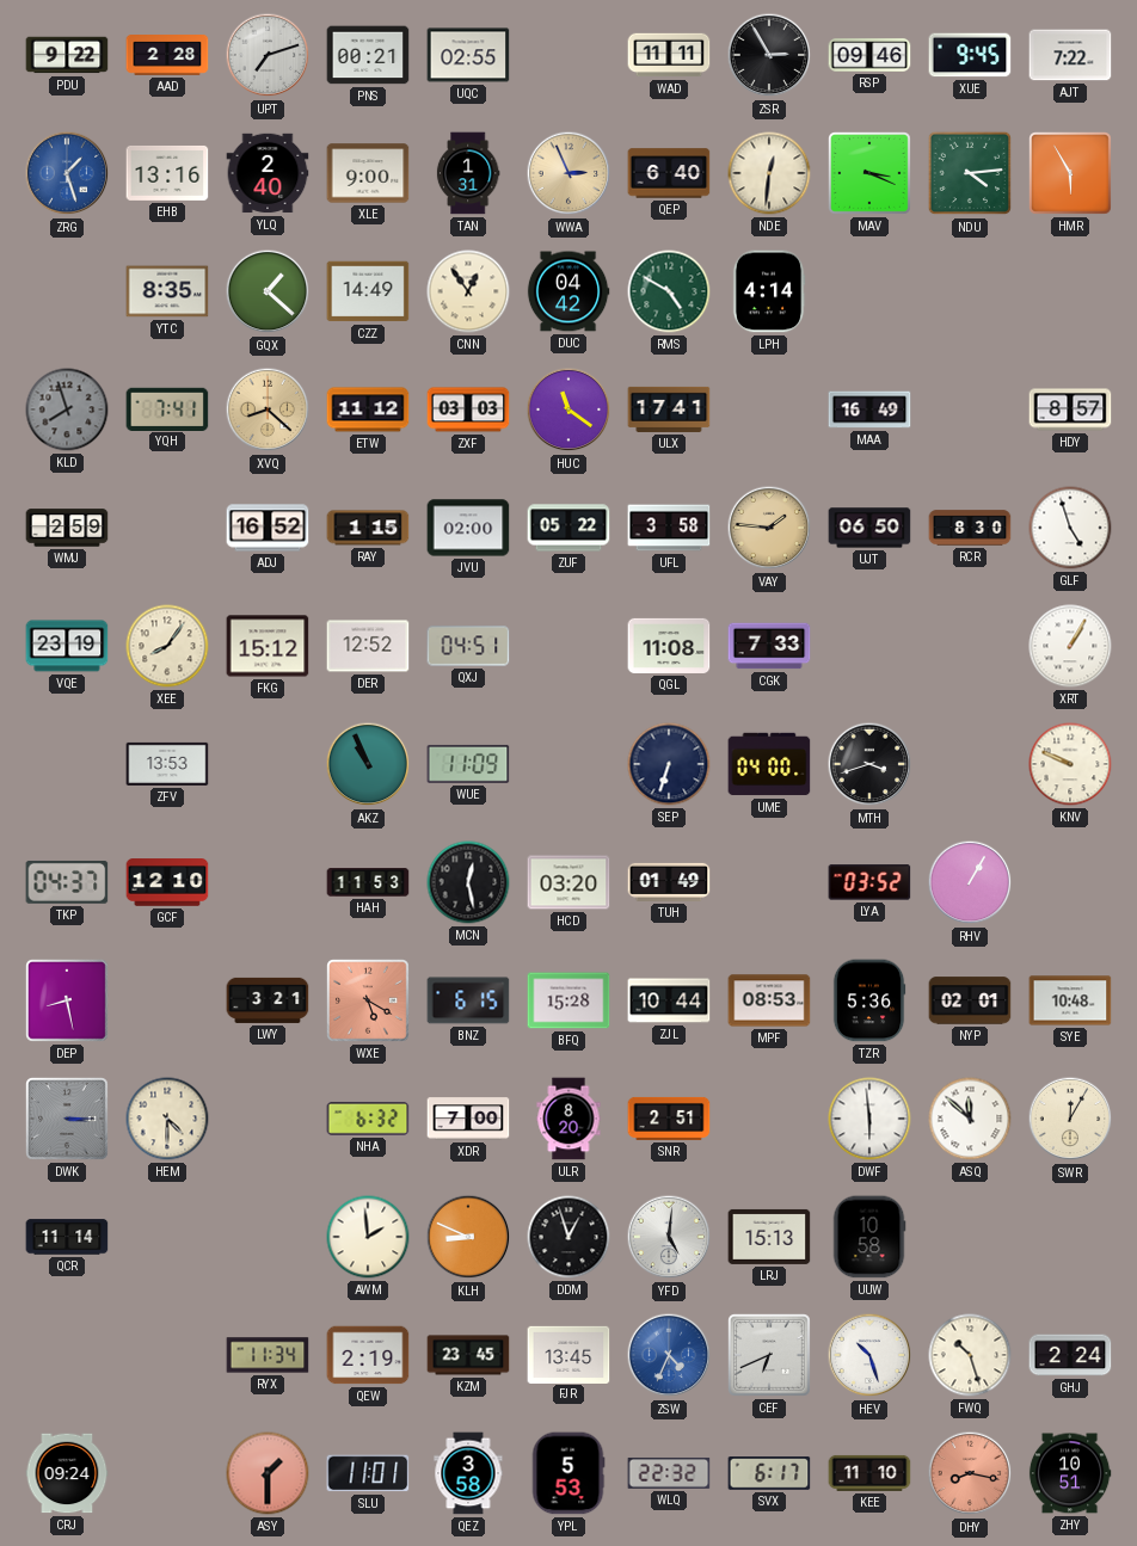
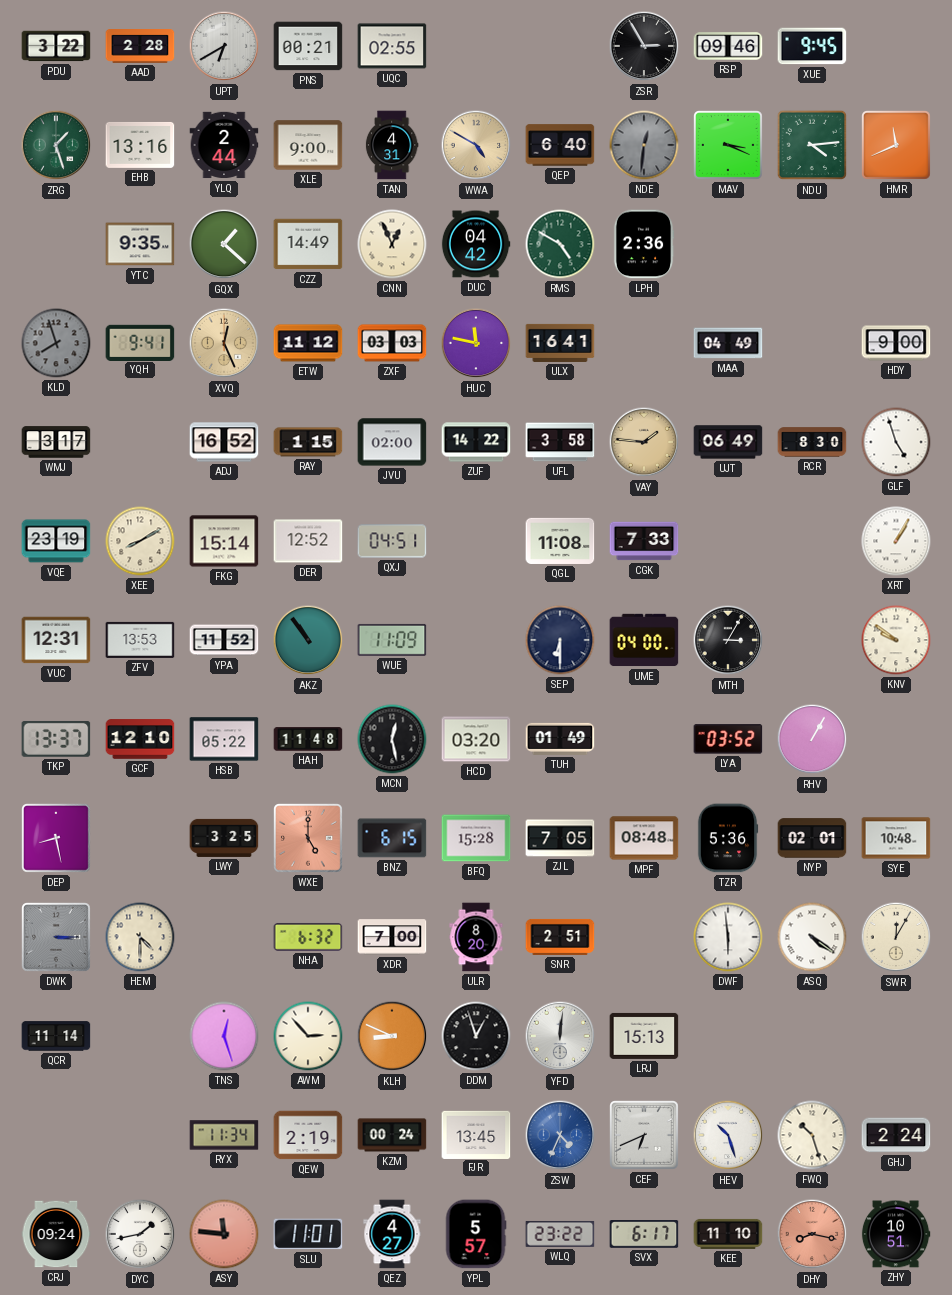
PDU: 9:22 -> 3:22
UPT: 7:12 -> 6:40
WAD: 11:11 -> none
AJT: 7:22 -> none
ZRG dial: blue -> green
YLQ: 2:40 -> 2:44
TAN: 1:31 -> 4:31
WWA: 2:56 -> 4:50
NDE dial: cream -> grey
HMR: 5:55 -> 11:41
YTC: 8:35 -> 9:35
CNN: 12:54 -> 12:56
LPH: 4:14 -> 2:36
YQH: 7:41 -> 9:41
XVQ: 8:22 -> 12:26
HUC: 11:21 -> 11:47
ULX: 17:41 -> 16:41
MAA: 16:49 -> 04:49
HDY: 8:57 -> 9:00
WMJ: 2:59 -> 3:17
ZUF: 05:22 -> 14:22
UJT: 06:50 -> 06:49
XEE: 8:06 -> 8:10
FKG: 15:12 -> 15:14
VUC: none -> 12:31
YPA: none -> 11:52
AKZ: 10:56 -> 10:54
SEP: 6:33 -> 6:30
MTH: 3:42 -> 3:05
KNV: 9:49 -> 9:51
TKP: 04:37 -> 13:37
HSB: none -> 05:22
HAH: 11:53 -> 11:48
LWY: 3:21 -> 3:25
WXE: 5:20 -> 5:00
ZJL: 10:44 -> 7:05
MPF: 08:53 -> 08:48
ASQ: 11:52 -> 4:21
TNS: none -> 12:27
AWM: 1:59 -> 2:53
YFD: 5:01 -> 12:01
UUW: 10:58 -> none
KZM: 23:45 -> 00:24
DYC: none -> 1:43
ASY: 1:30 -> 11:46
QEZ: 3:58 -> 4:27
YPL: 5:53 -> 5:57
WLQ: 22:32 -> 23:22
